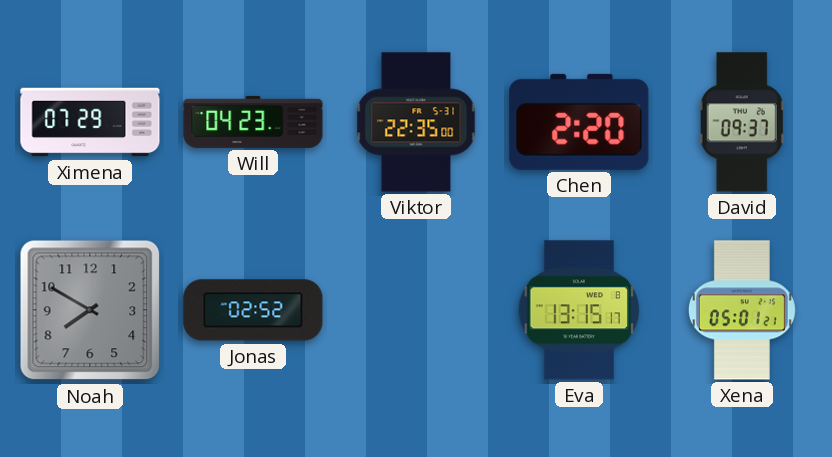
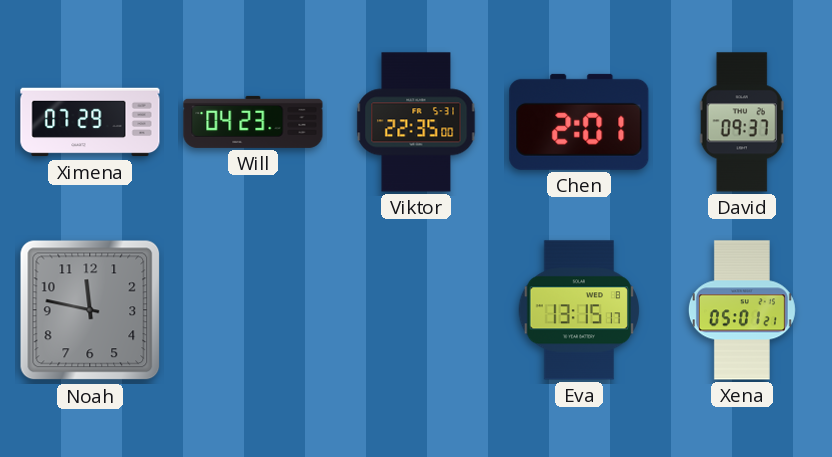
Chen: 2:20 -> 2:01
Noah: 7:50 -> 11:47
Jonas: 02:52 -> none
